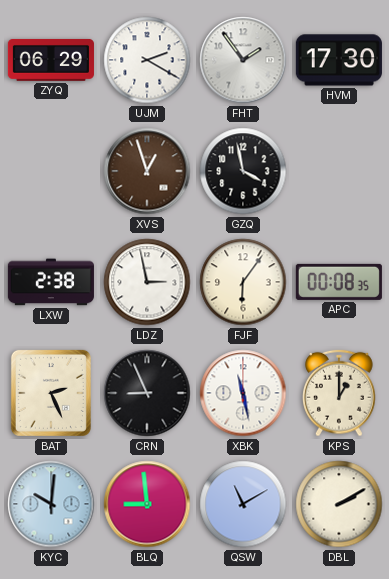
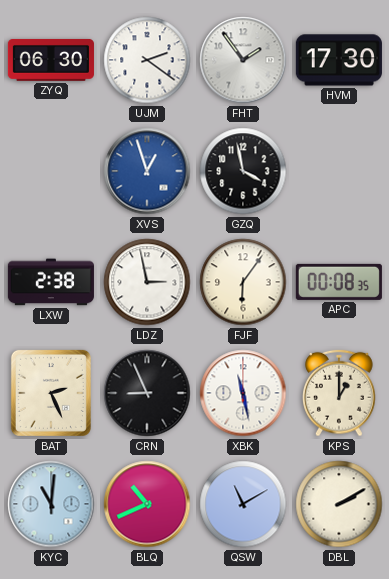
ZYQ: 06:29 -> 06:30
UJM: 2:20 -> 2:21
XVS dial: brown -> blue
KYC: 10:01 -> 11:01
BLQ: 8:59 -> 10:41
